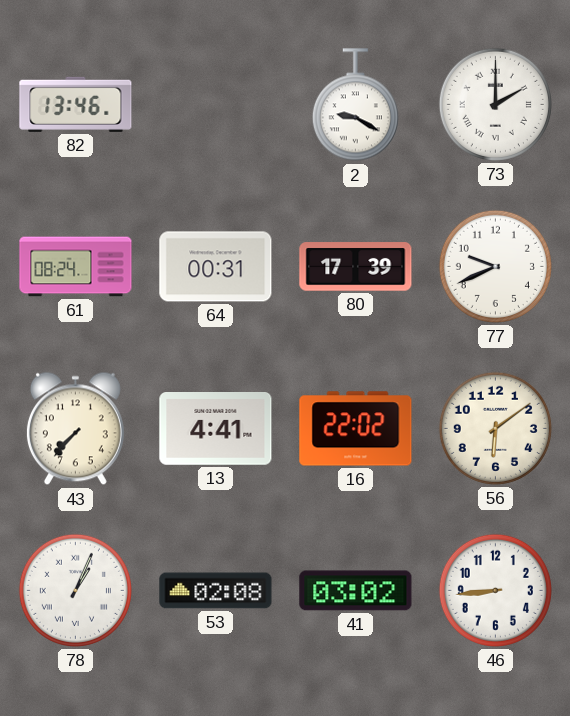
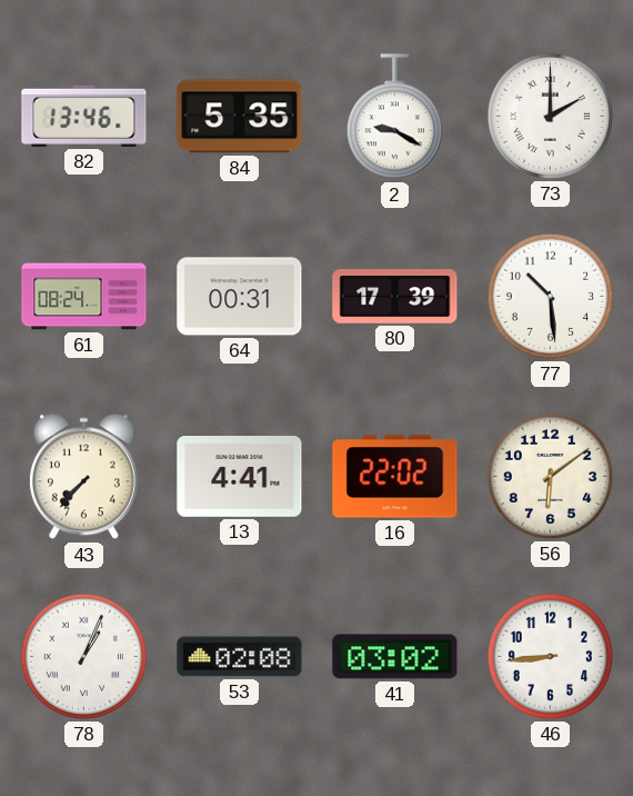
84: none -> 5:35
77: 9:41 -> 10:29
